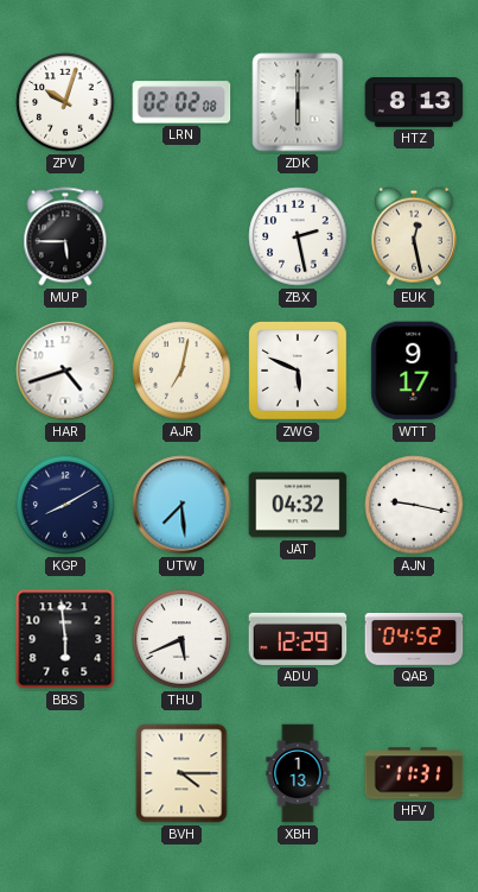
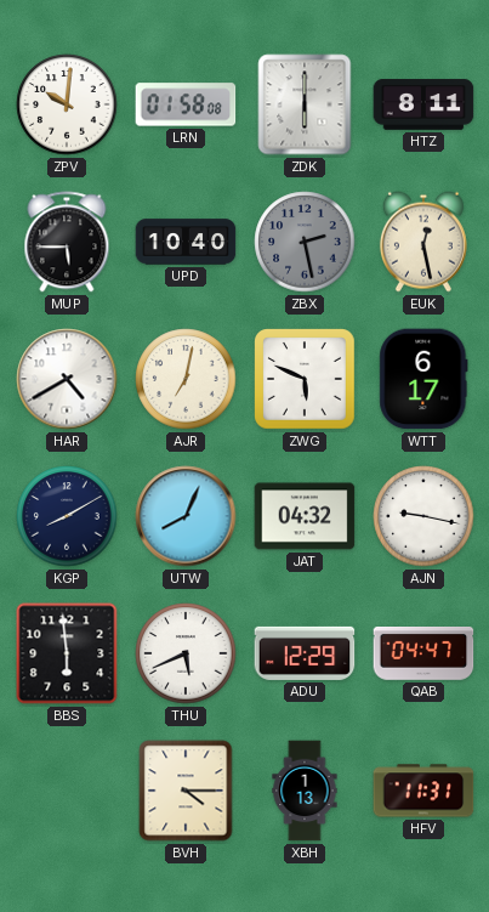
ZPV: 10:03 -> 10:01
LRN: 02:02 -> 01:58
HTZ: 8:13 -> 8:11
UPD: none -> 10:40
ZBX dial: white -> grey
HAR: 4:42 -> 4:40
WTT: 9:17 -> 6:17
UTW: 7:29 -> 8:04
QAB: 04:52 -> 04:47
